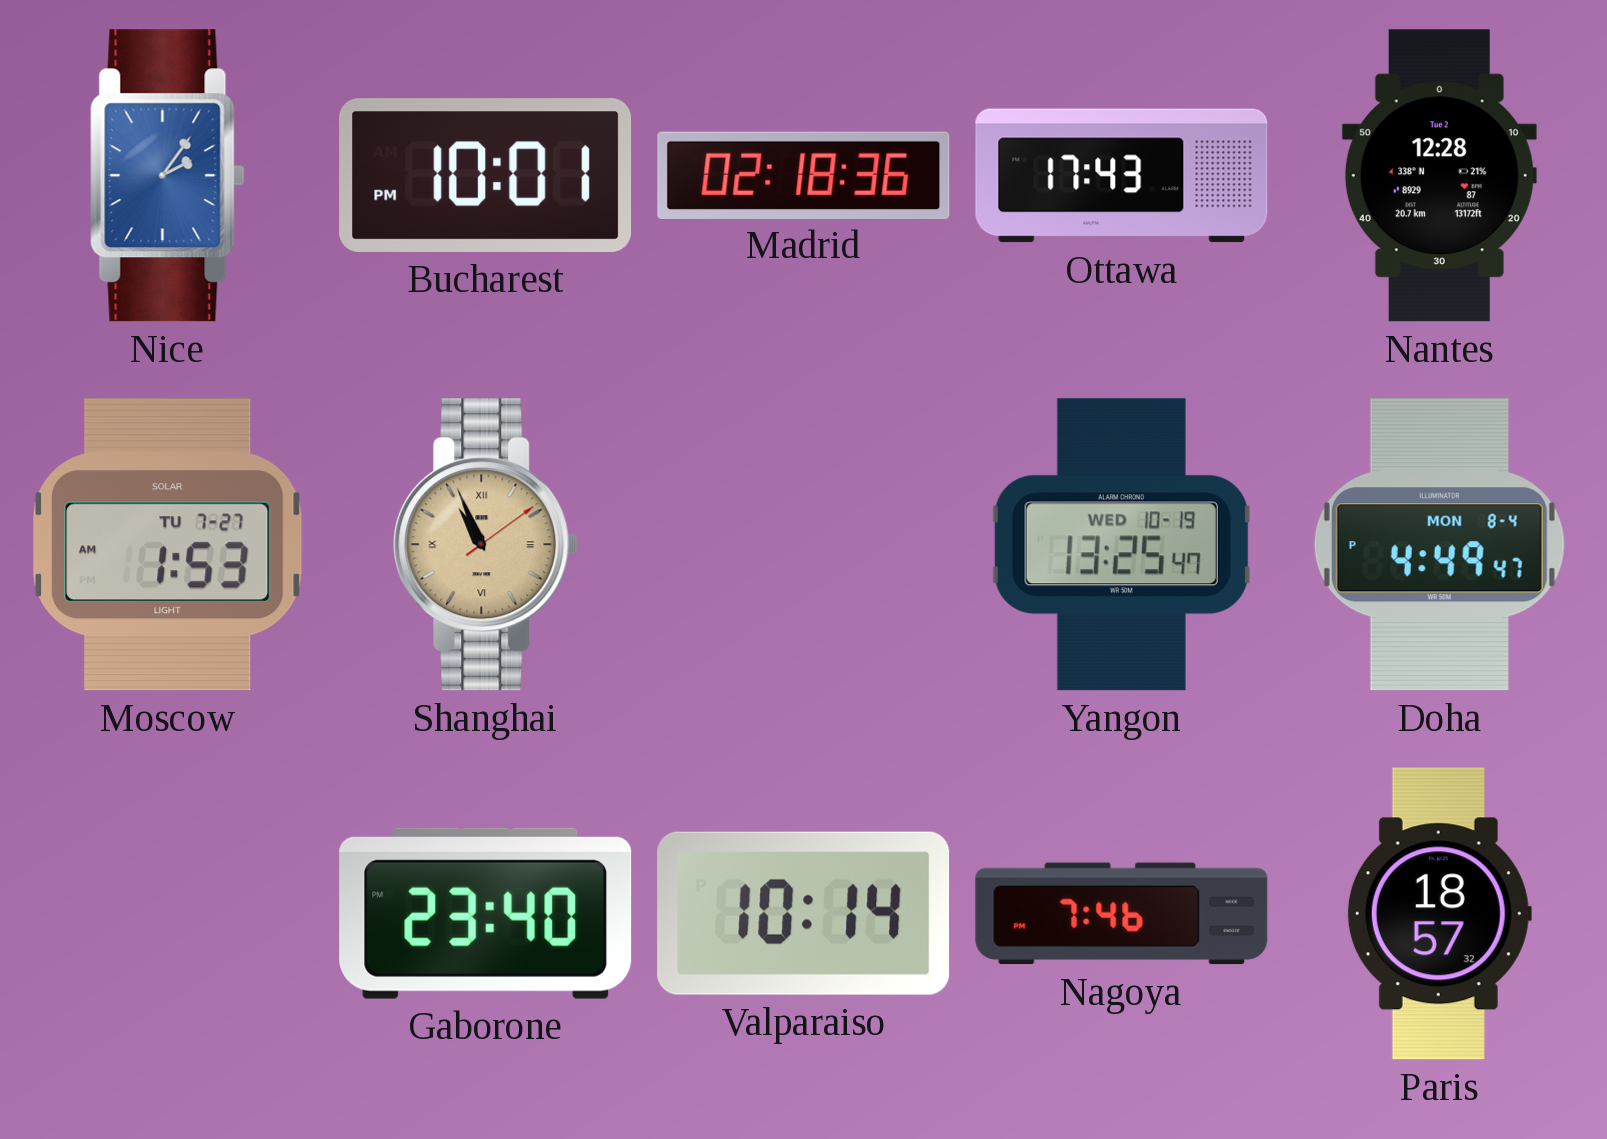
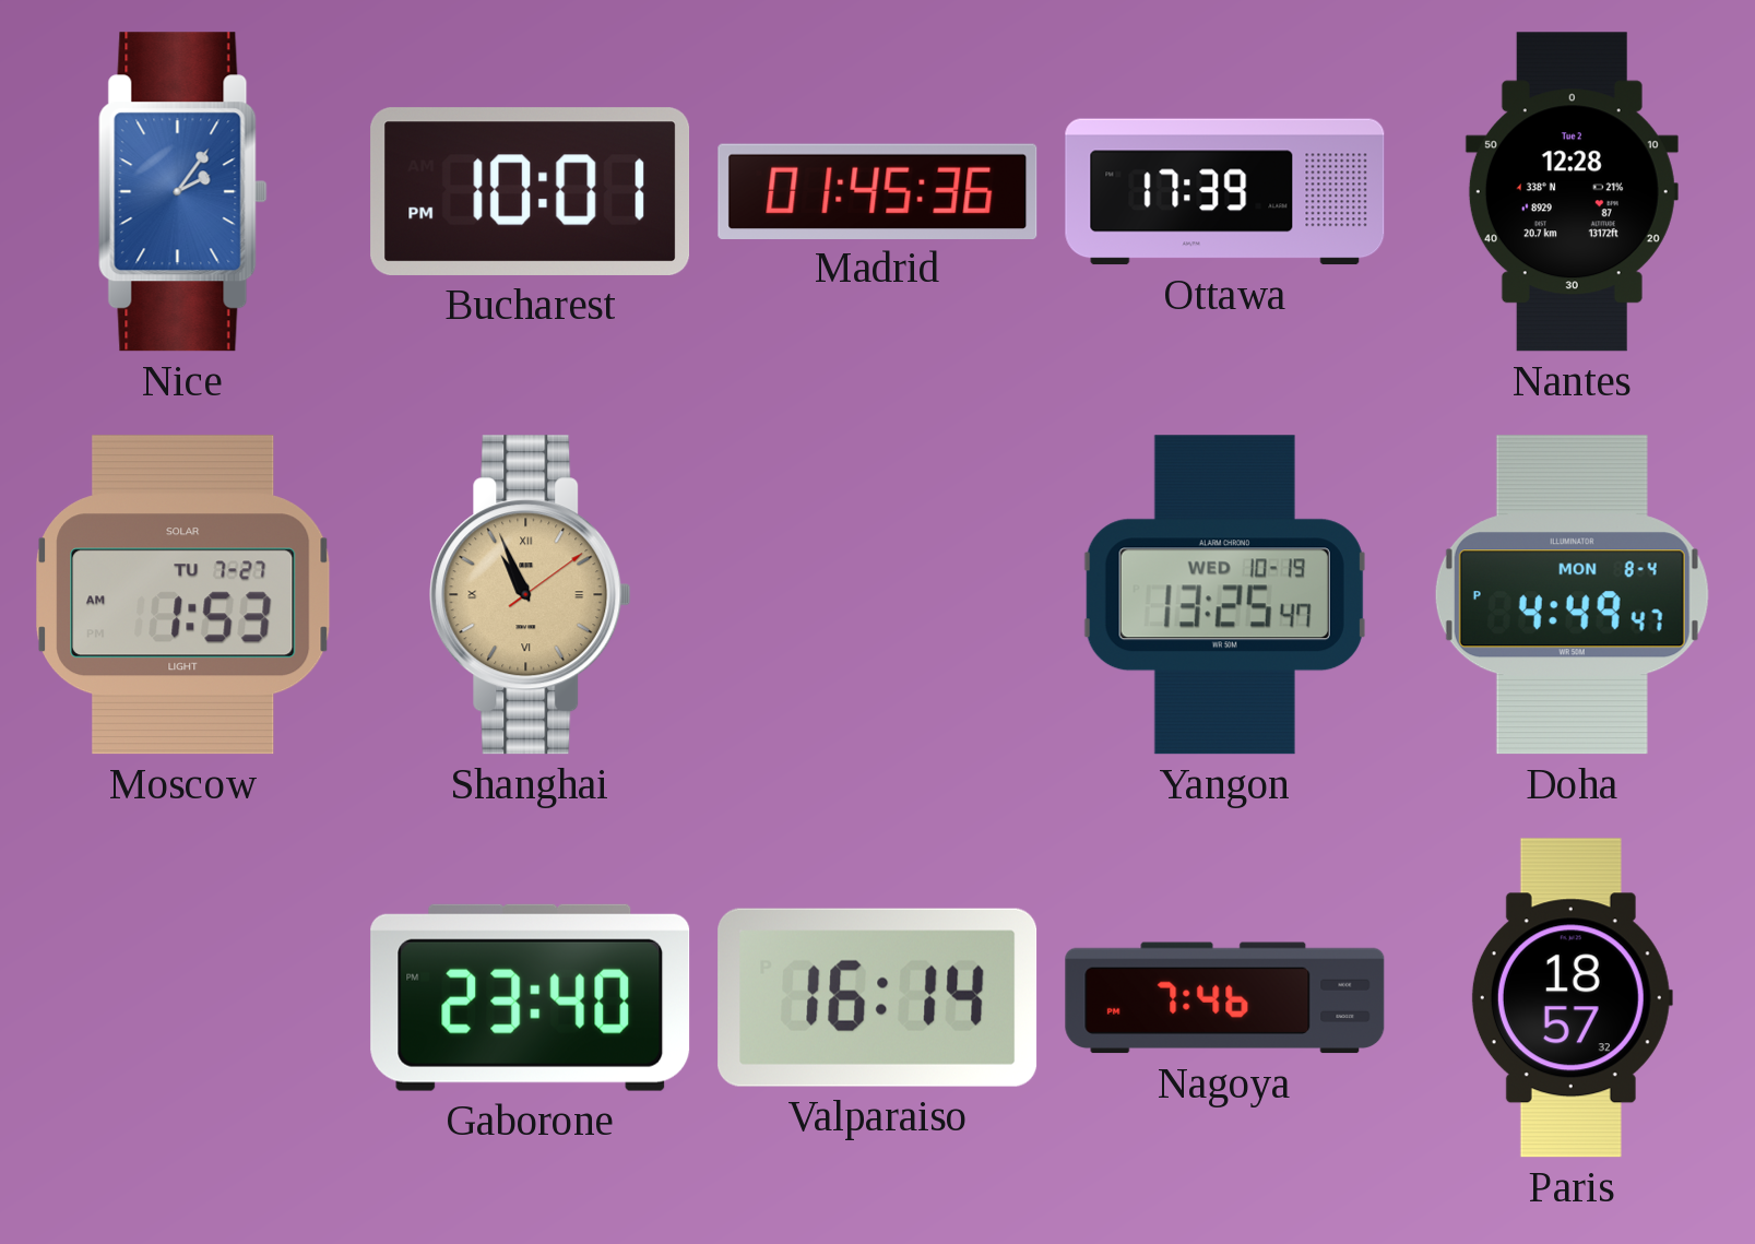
Madrid: 02:18 -> 01:45
Ottawa: 17:43 -> 17:39
Valparaiso: 10:14 -> 16:14
